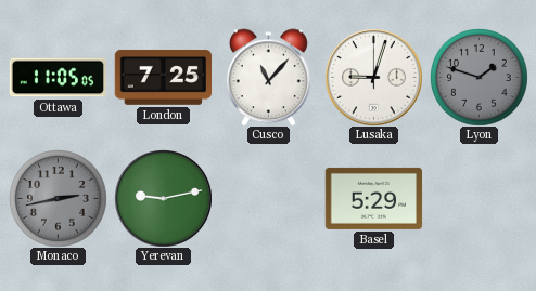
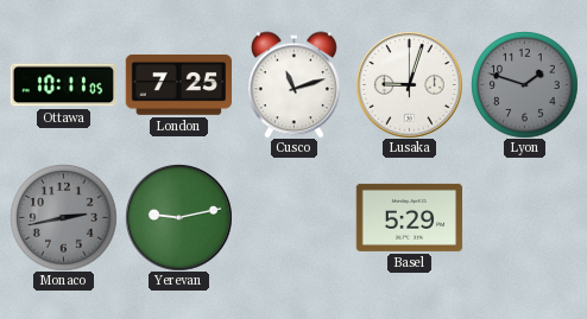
Ottawa: 11:05 -> 10:11
Cusco: 11:07 -> 11:12
